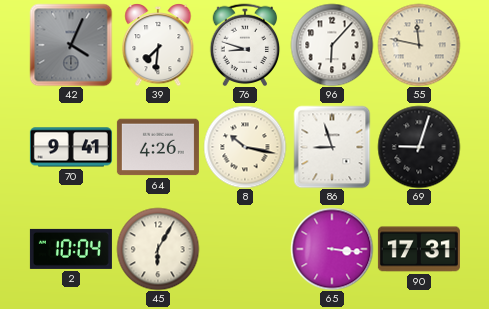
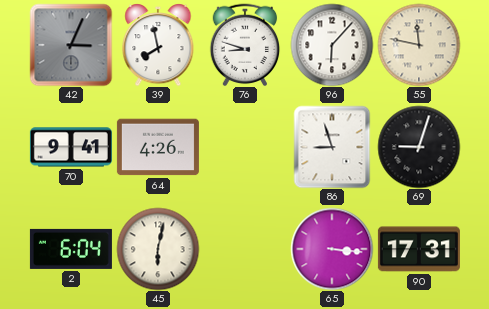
42: 4:04 -> 3:04
39: 7:31 -> 7:58
8: 10:17 -> none
2: 10:04 -> 6:04
45: 6:05 -> 6:02
